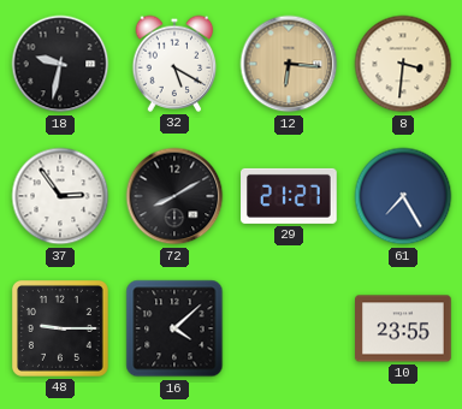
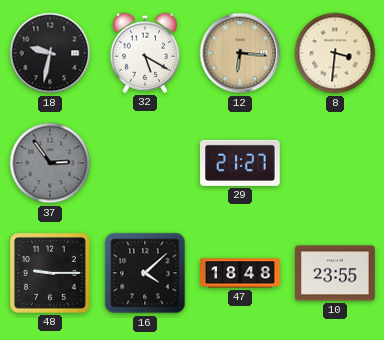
37 dial: white -> grey
72: 8:10 -> none
61: 7:25 -> none
47: none -> 18:48
